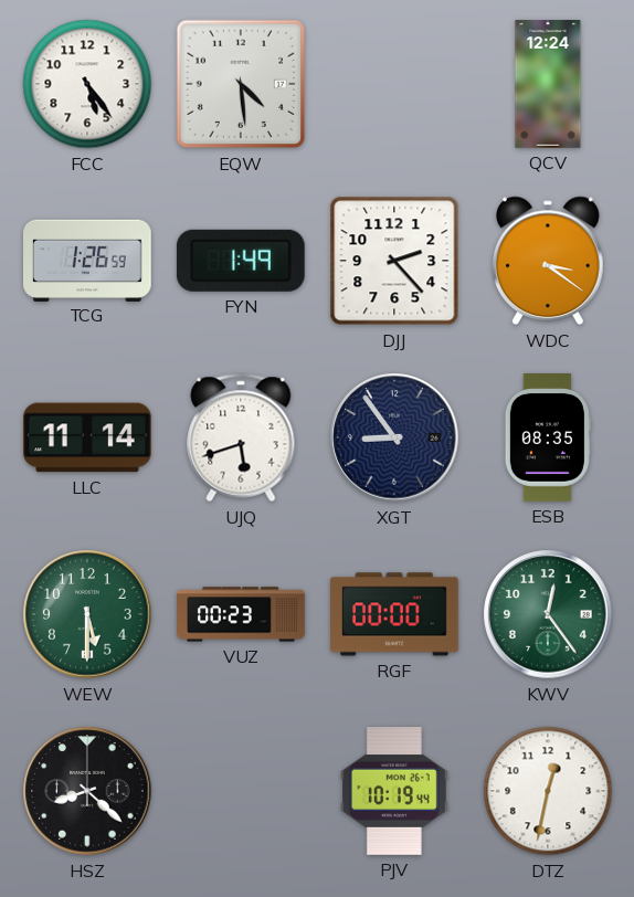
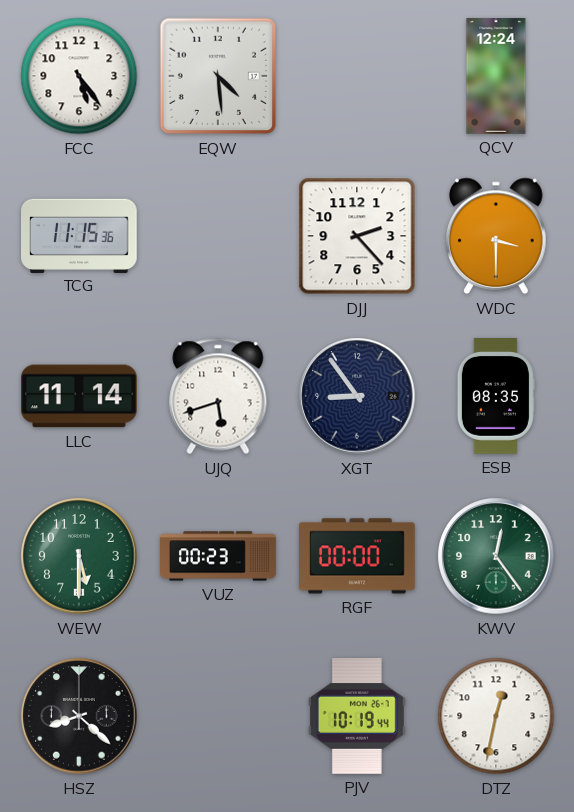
TCG: 1:26 -> 11:15
FYN: 1:49 -> none
WDC: 3:21 -> 3:30
